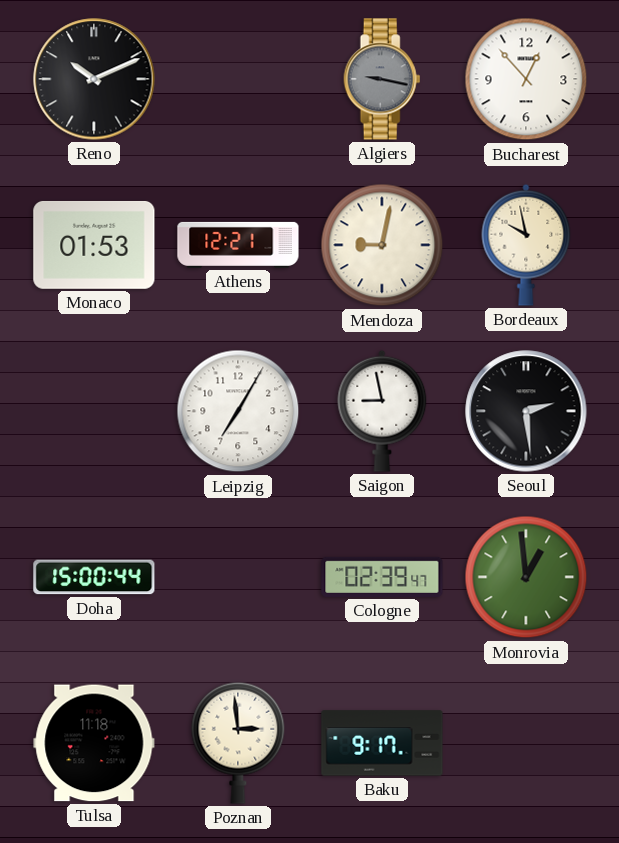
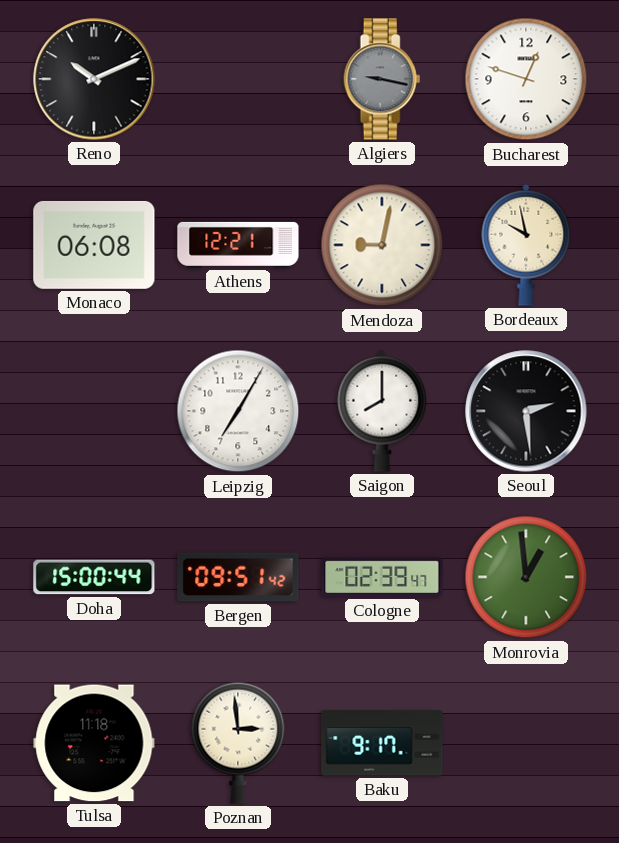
Bucharest: 12:53 -> 12:48
Monaco: 01:53 -> 06:08
Saigon: 8:58 -> 8:00
Bergen: none -> 09:51
